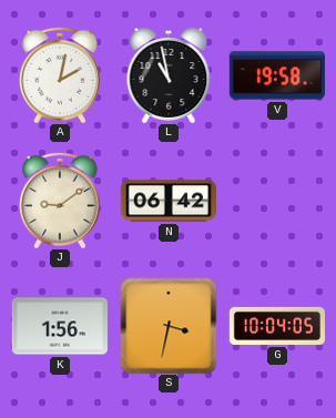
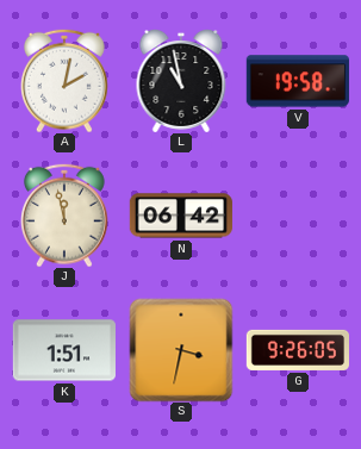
J: 9:09 -> 11:58
K: 1:56 -> 1:51
G: 10:04 -> 9:26
